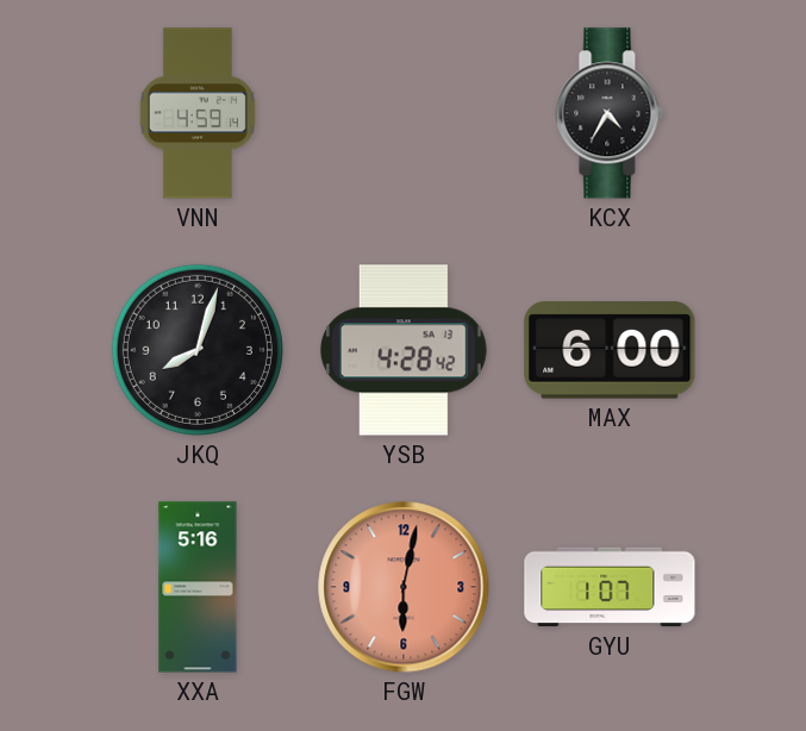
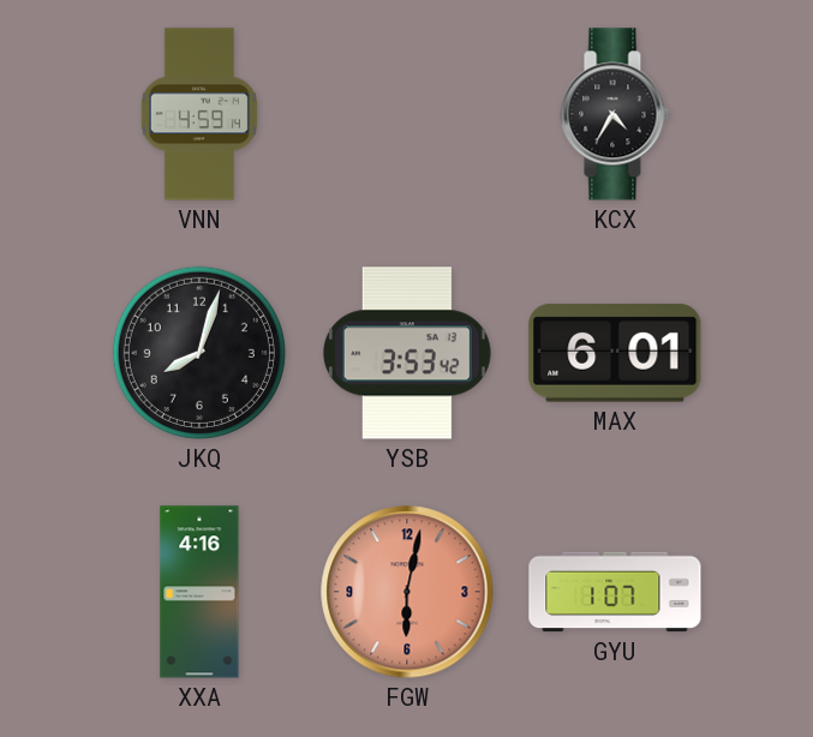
YSB: 4:28 -> 3:53
MAX: 6:00 -> 6:01
XXA: 5:16 -> 4:16
